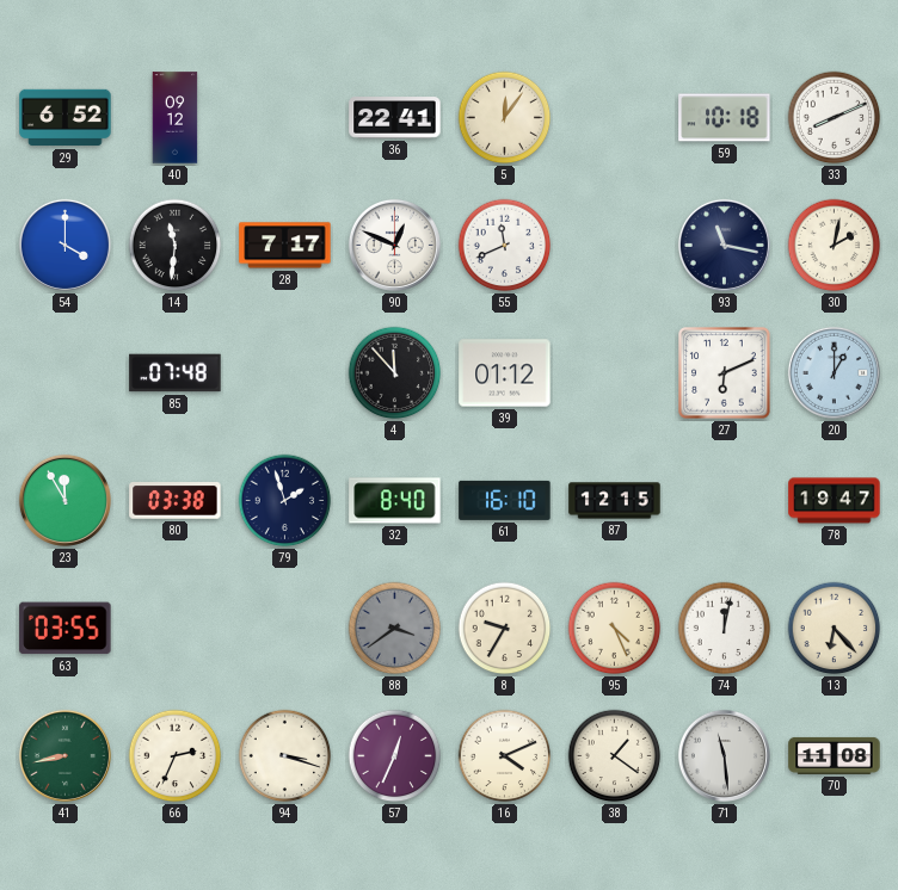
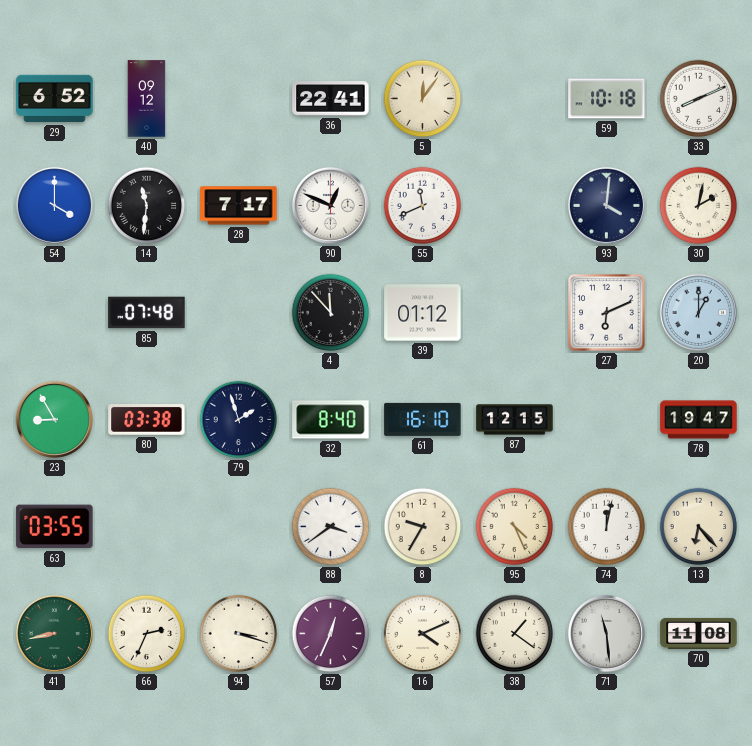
93: 11:17 -> 4:01
23: 11:55 -> 8:55
88 dial: grey -> white
